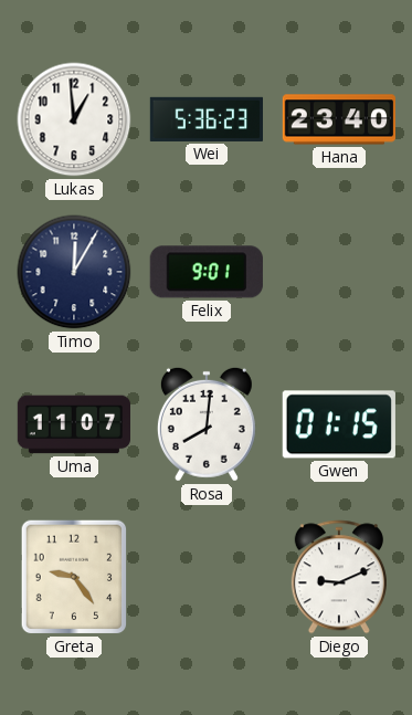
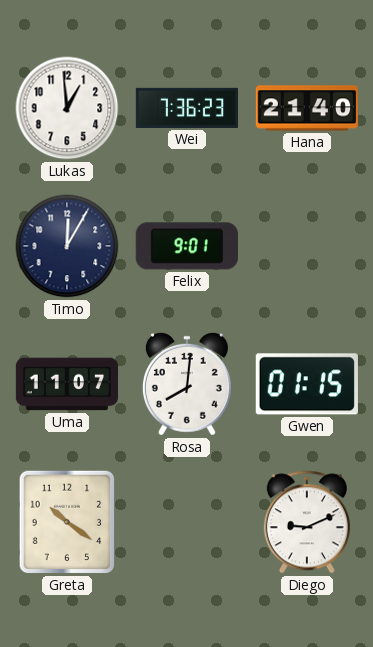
Wei: 5:36 -> 7:36
Hana: 23:40 -> 21:40
Greta: 9:24 -> 10:21
